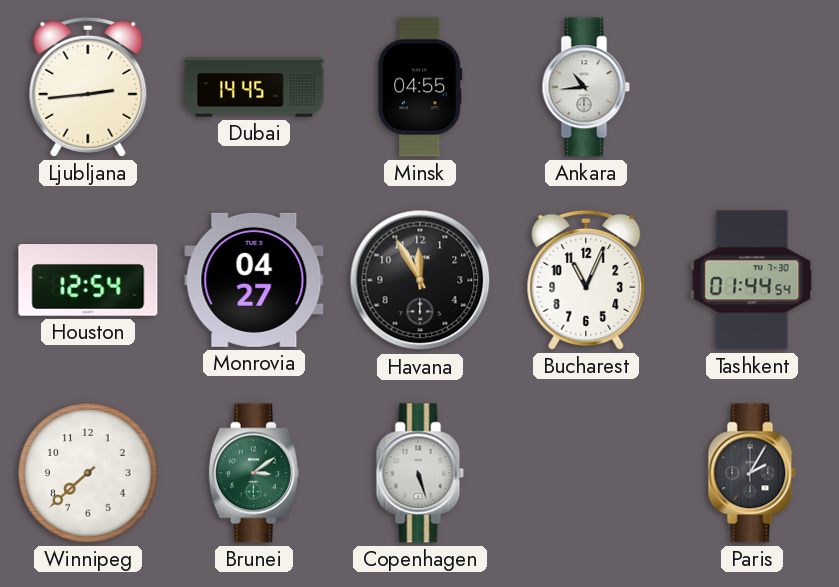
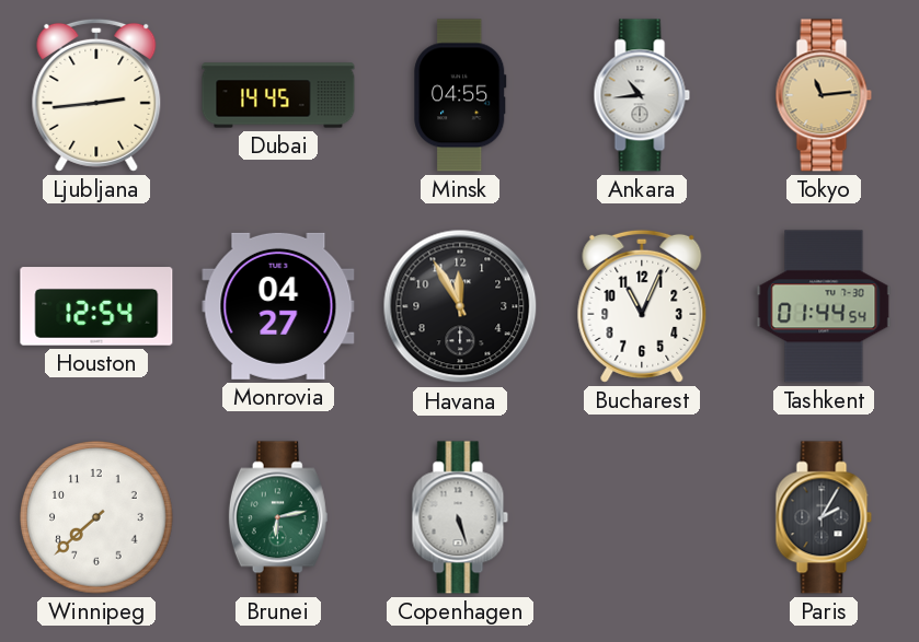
Tokyo: none -> 11:14
Brunei: 3:09 -> 6:13
